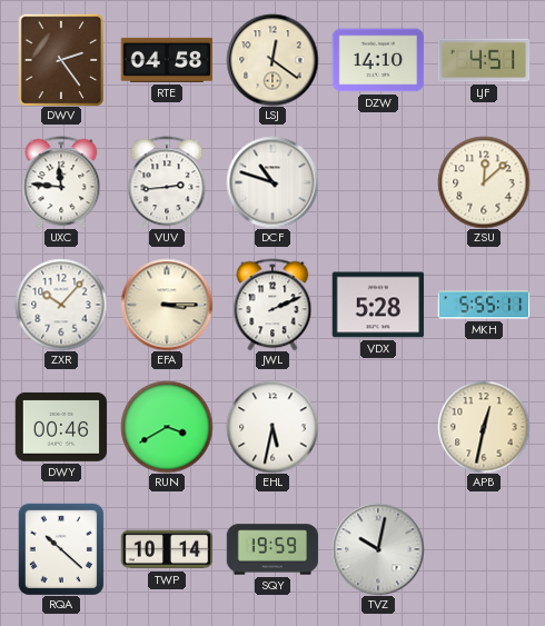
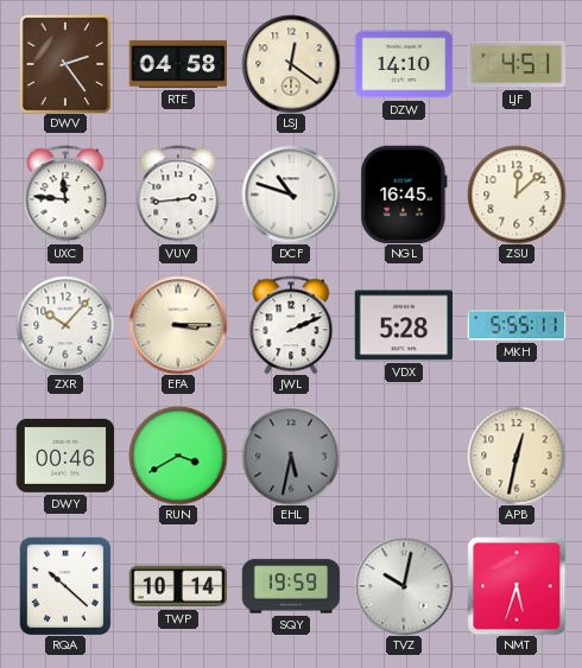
NGL: none -> 16:45
EHL dial: white -> grey
NMT: none -> 5:33
